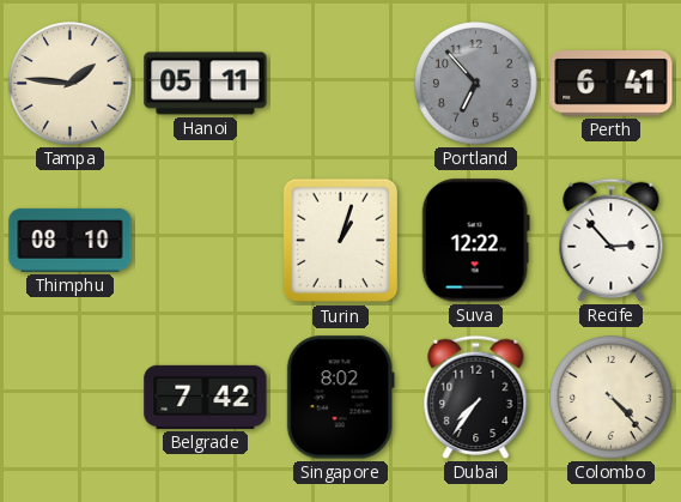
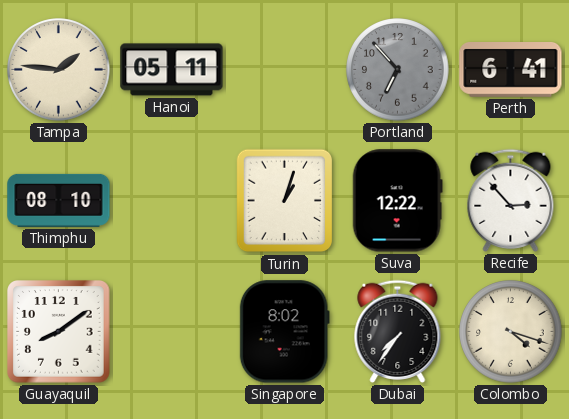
Guayaquil: none -> 8:09
Belgrade: 7:42 -> none
Colombo: 4:23 -> 4:18
